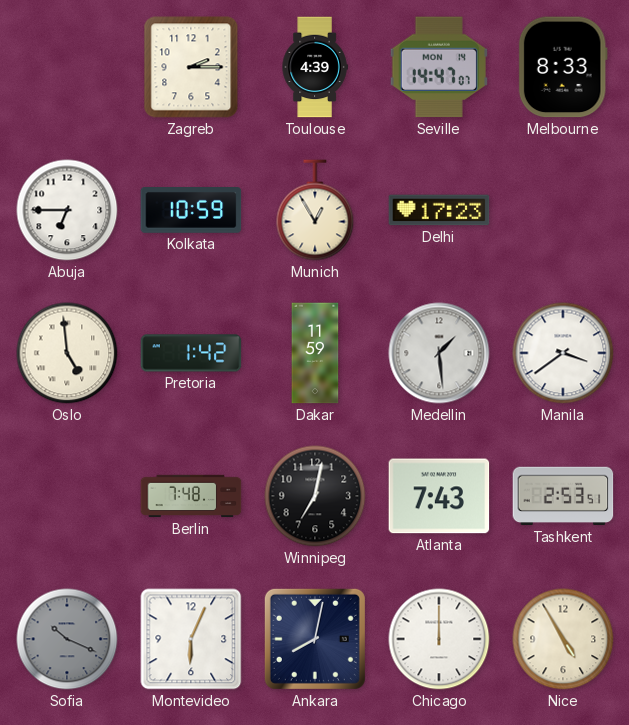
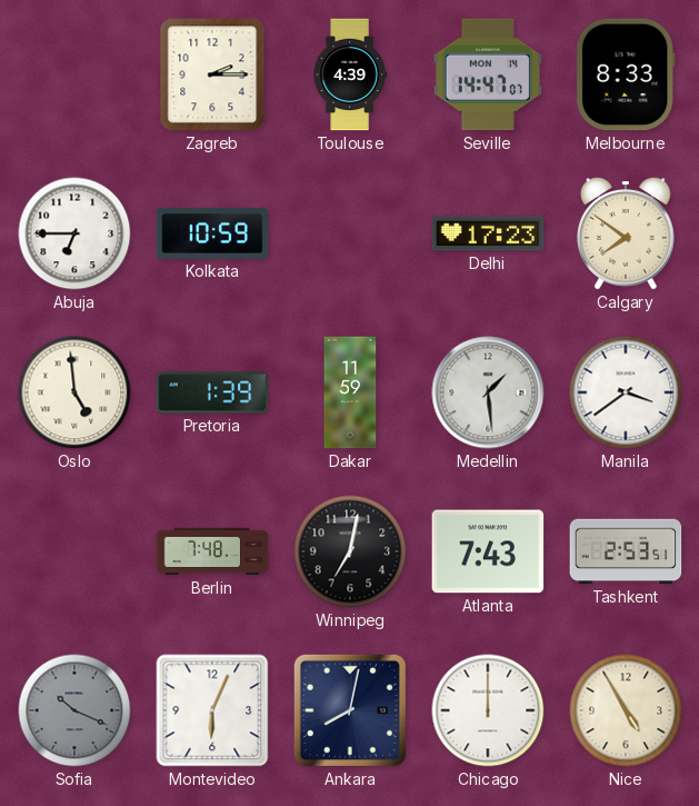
Munich: 12:55 -> none
Calgary: none -> 7:51
Pretoria: 1:42 -> 1:39
